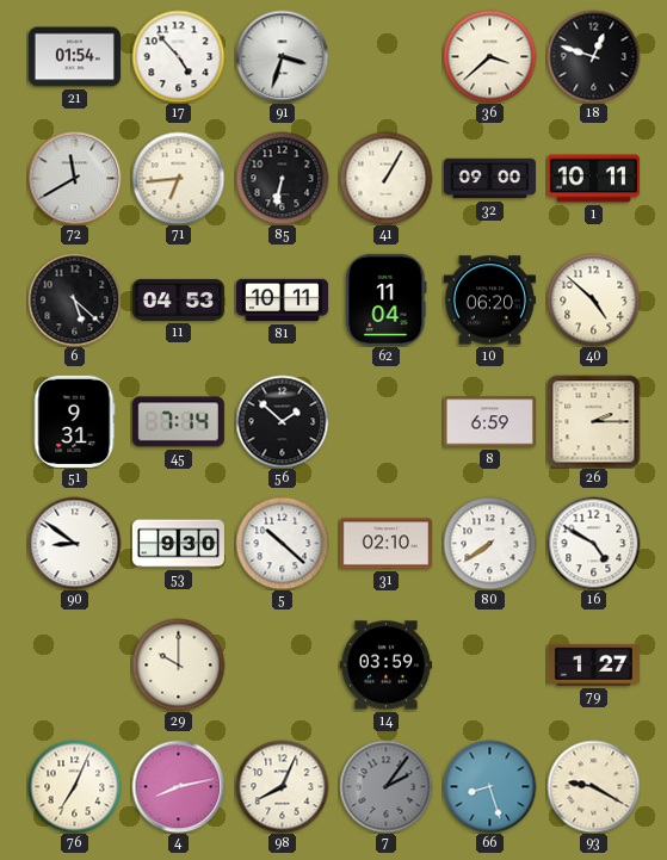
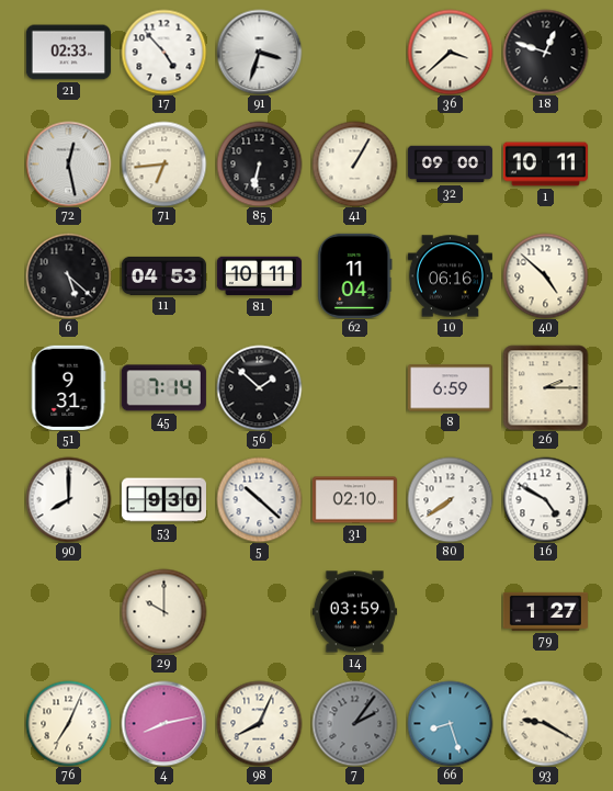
21: 01:54 -> 02:33
72: 11:40 -> 12:28
10: 06:20 -> 06:16
90: 8:51 -> 8:00
